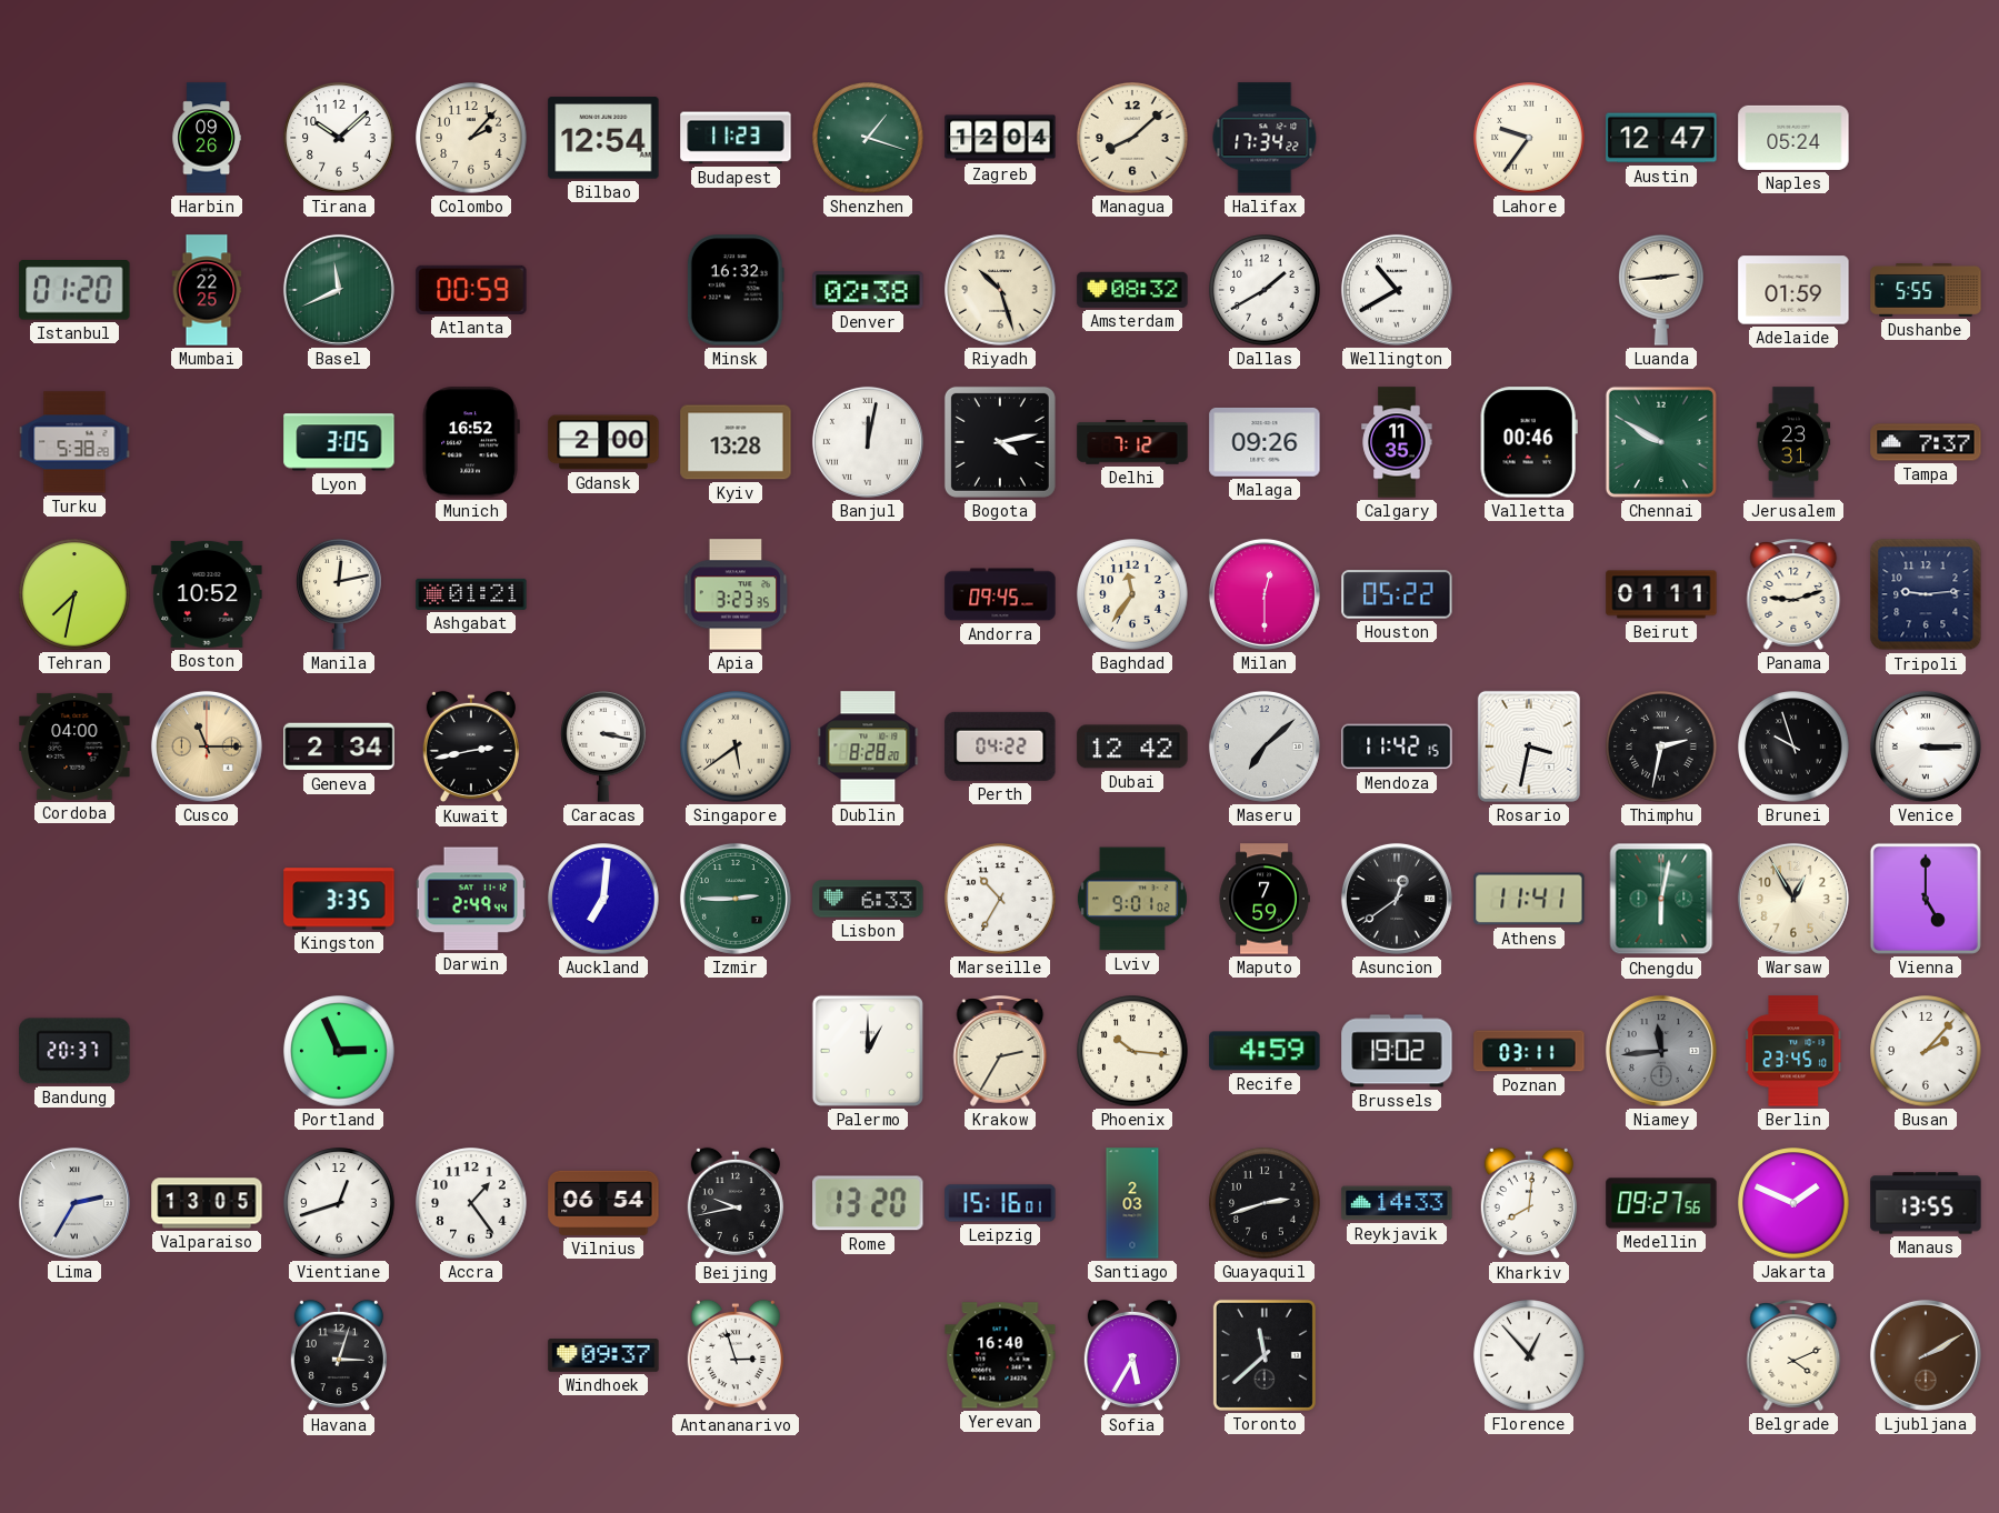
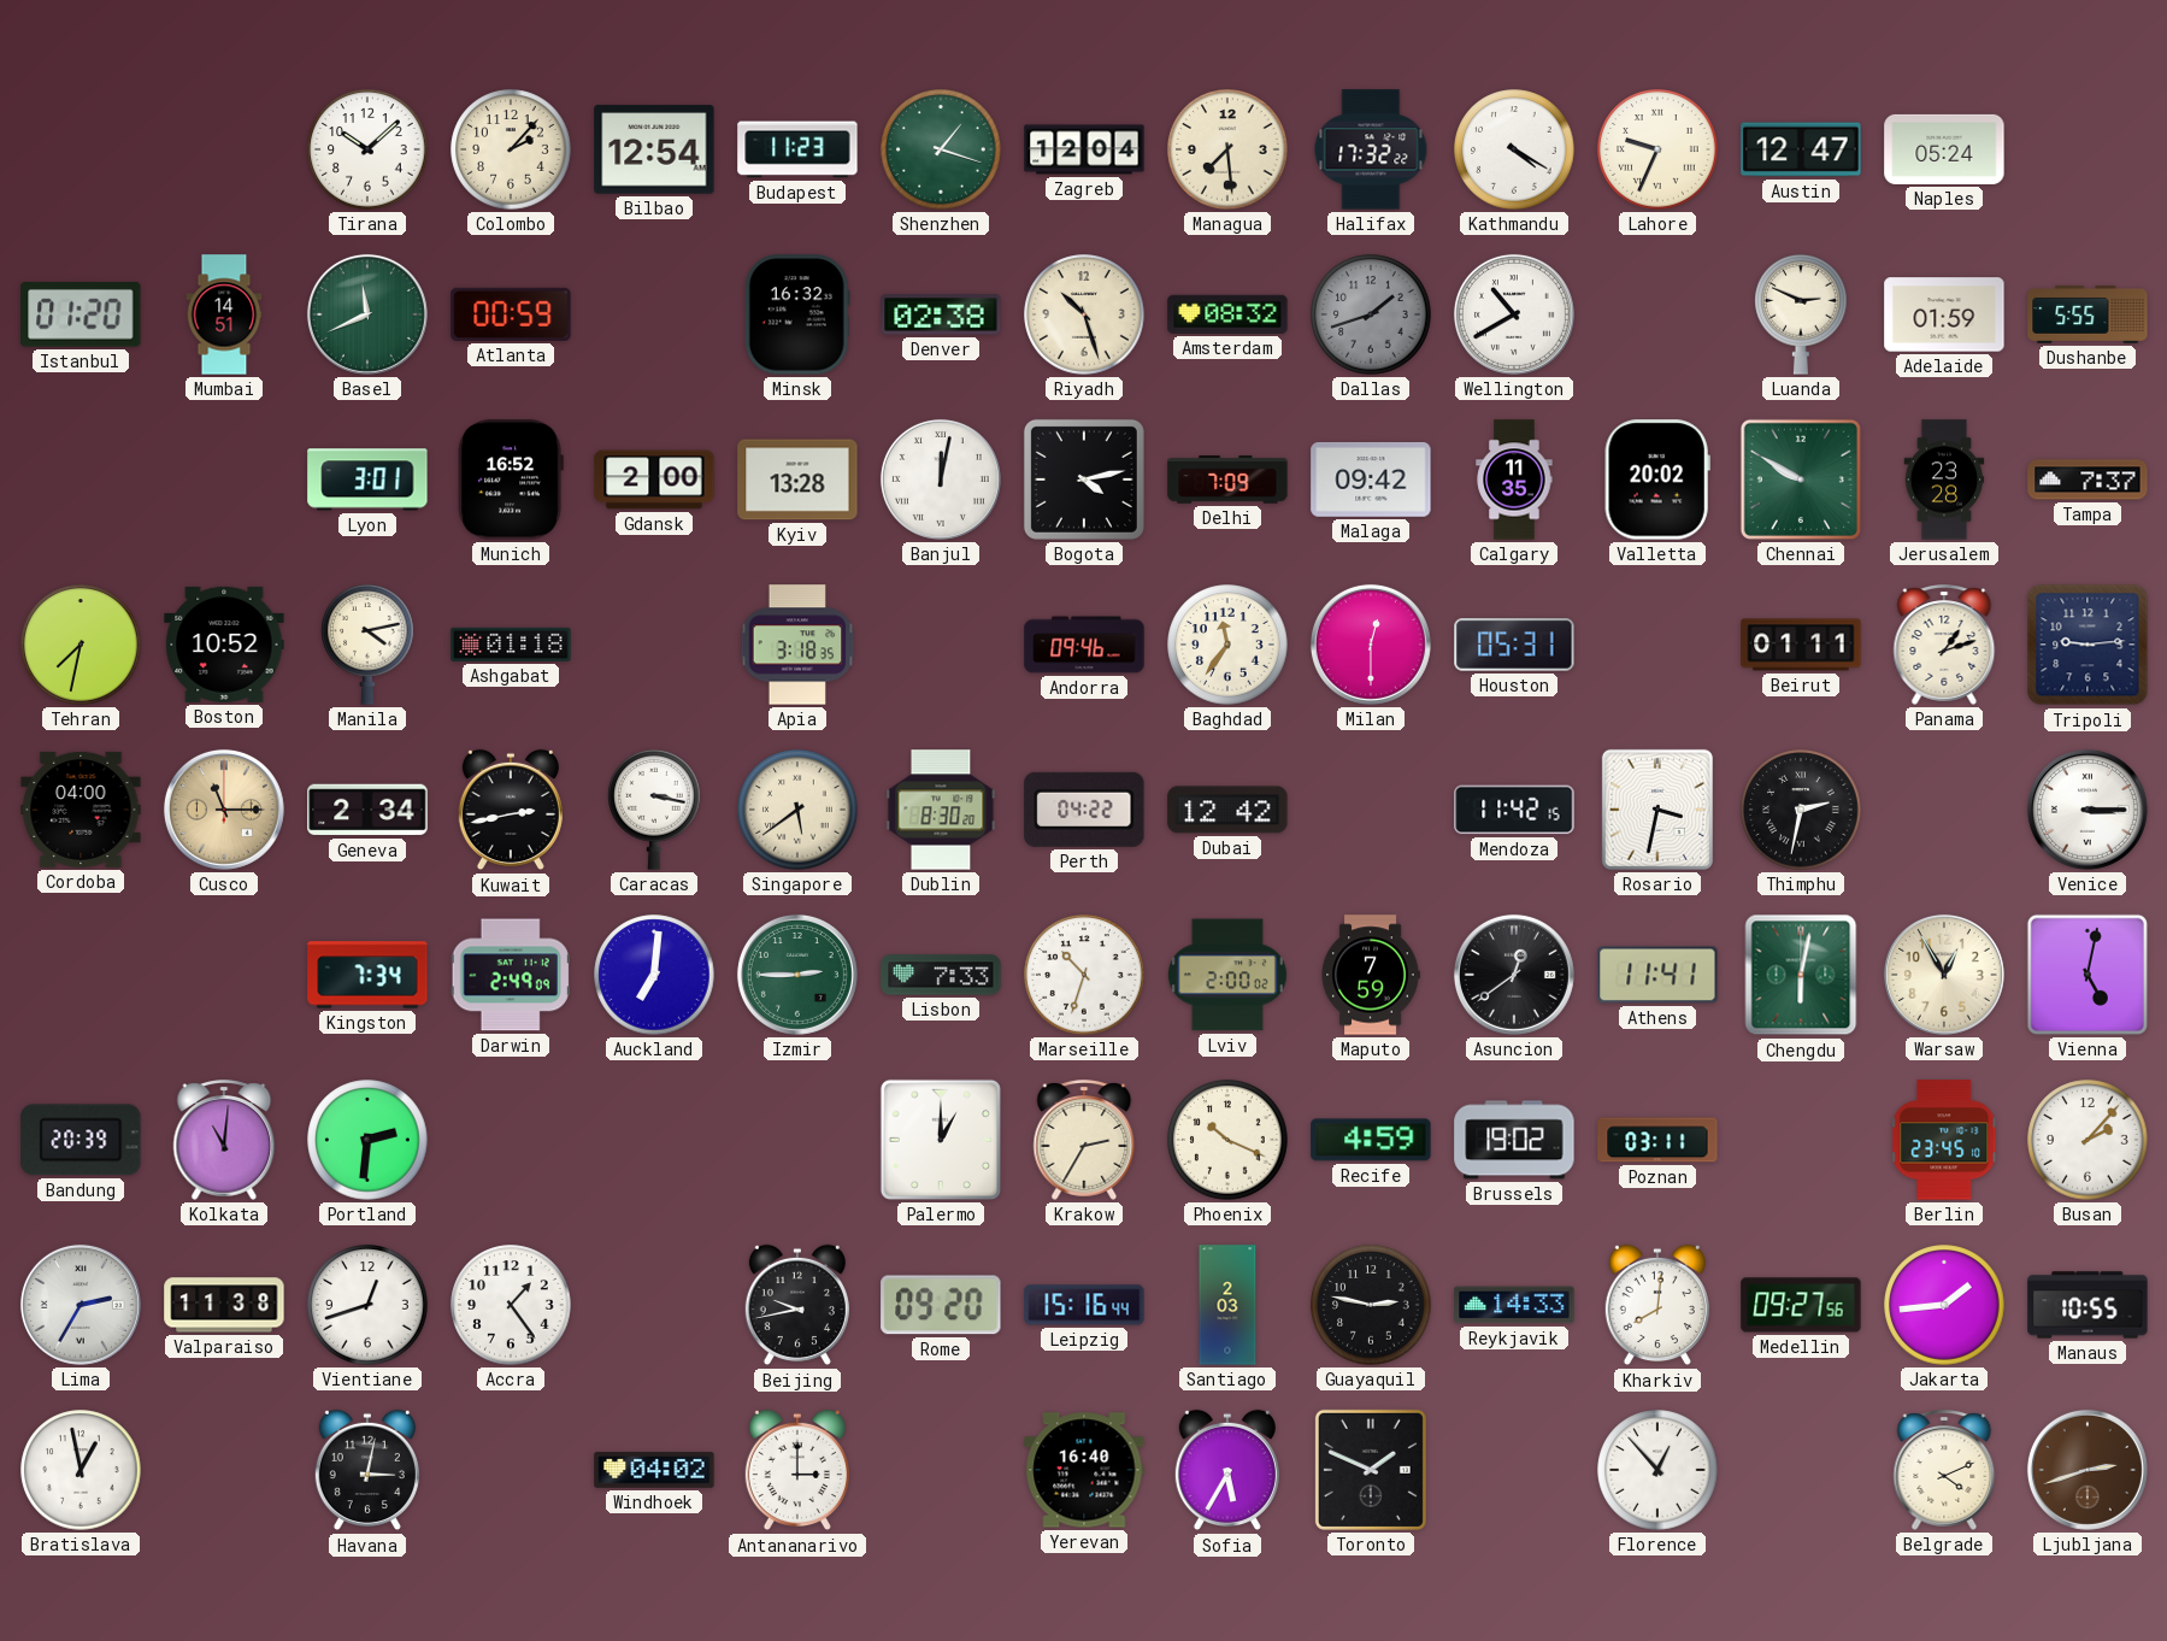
Harbin: 09:26 -> none
Managua: 8:08 -> 7:29
Halifax: 17:34 -> 17:32
Kathmandu: none -> 4:20
Lahore: 9:36 -> 9:34
Mumbai: 22:25 -> 14:51
Dallas: 1:40 -> 1:42
Dallas dial: white -> grey
Luanda: 2:44 -> 2:49
Turku: 5:38 -> none
Lyon: 3:05 -> 3:01
Delhi: 7:12 -> 7:09
Malaga: 09:26 -> 09:42
Valletta: 00:46 -> 20:02
Jerusalem: 23:31 -> 23:28
Manila: 12:13 -> 4:13
Ashgabat: 01:21 -> 01:18
Apia: 3:23 -> 3:18
Andorra: 09:45 -> 09:46
Houston: 05:22 -> 05:31
Panama: 9:12 -> 1:12
Dublin: 8:28 -> 8:30
Maseru: 7:08 -> none
Brunei: 9:57 -> none
Kingston: 3:35 -> 7:34
Darwin: 2:49:44 -> 2:49:09
Lisbon: 6:33 -> 7:33
Marseille: 10:35 -> 10:33
Lviv: 9:01 -> 2:00
Vienna: 5:00 -> 5:02
Bandung: 20:37 -> 20:39
Kolkata: none -> 11:01
Portland: 2:56 -> 2:31
Phoenix: 10:16 -> 10:19
Niamey: 11:44 -> none
Valparaiso: 13:05 -> 11:38
Vilnius: 06:54 -> none
Rome: 13:20 -> 09:20
Leipzig: 15:16:01 -> 15:16:44
Guayaquil: 2:42 -> 2:47
Jakarta: 1:49 -> 1:44
Manaus: 13:55 -> 10:55
Bratislava: none -> 12:58
Havana: 3:03 -> 3:02
Windhoek: 09:37 -> 04:02
Antananarivo: 2:57 -> 3:00
Toronto: 11:38 -> 1:49
Ljubljana: 2:10 -> 2:42
